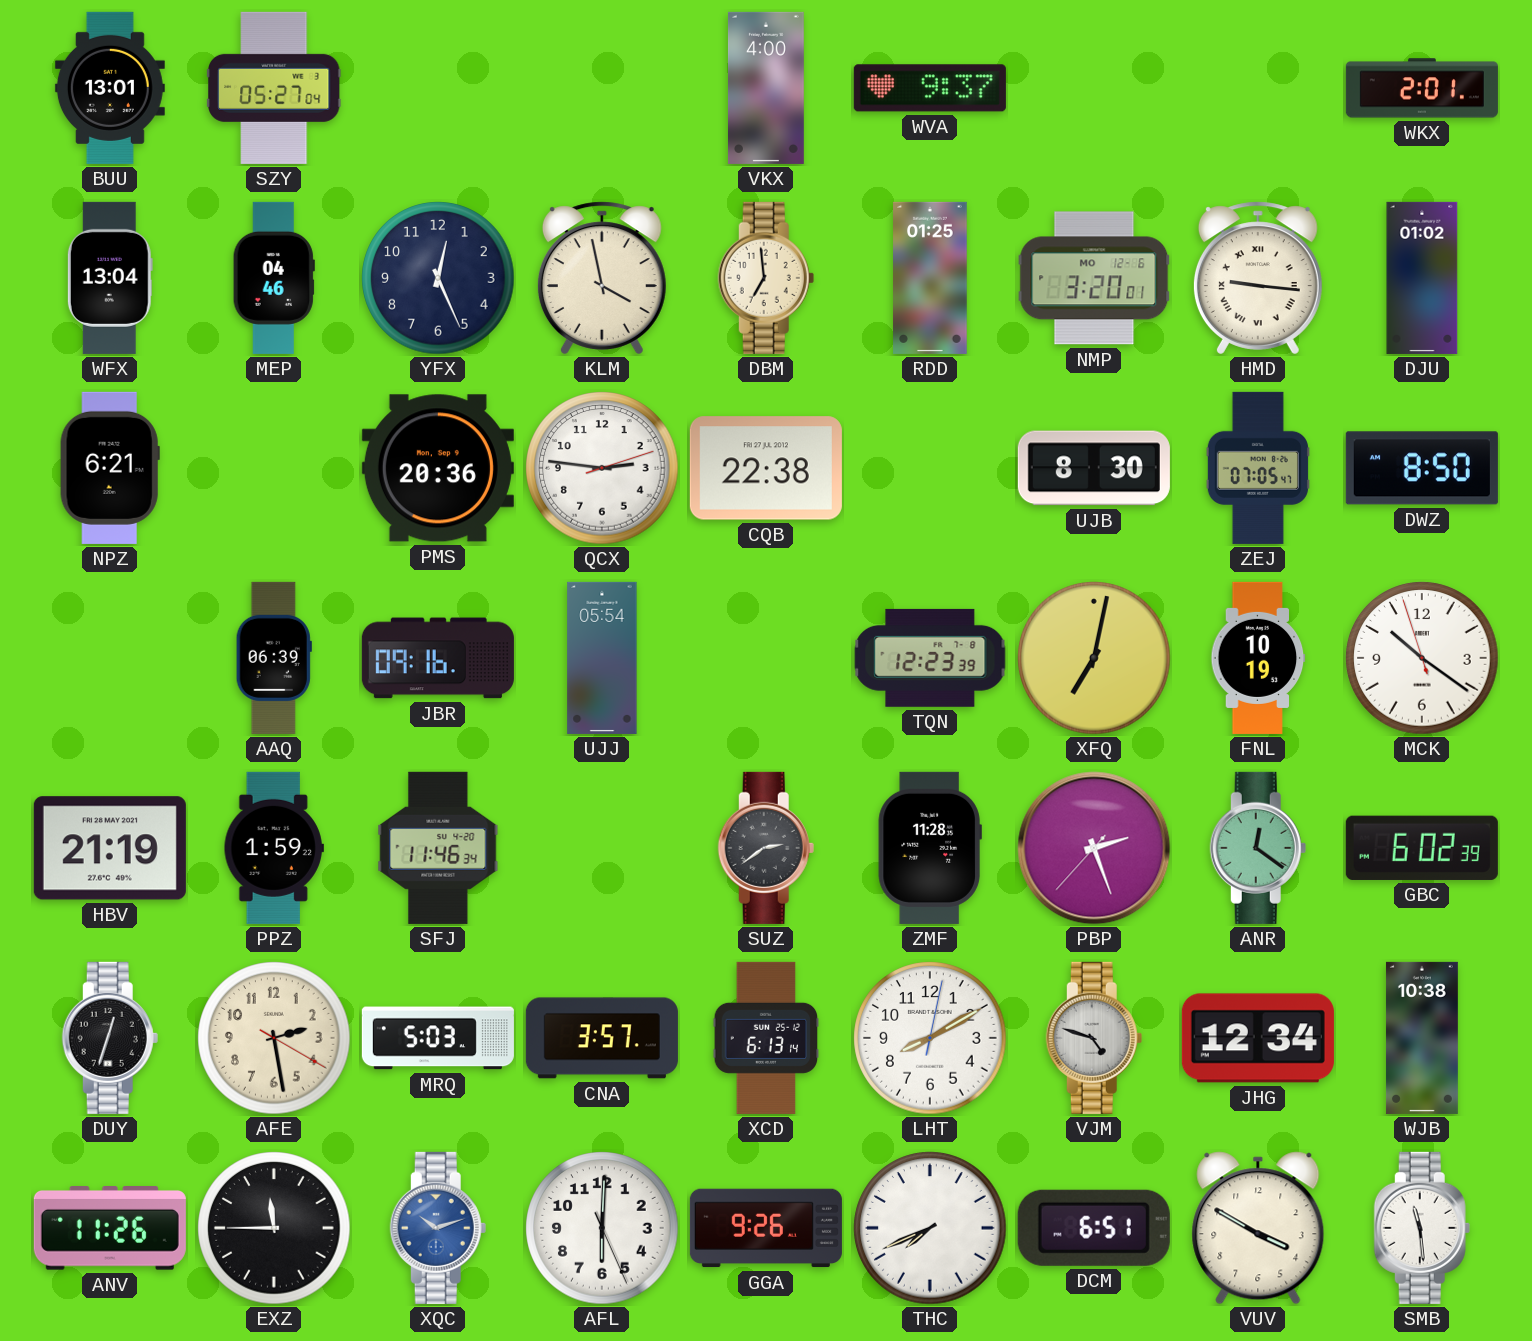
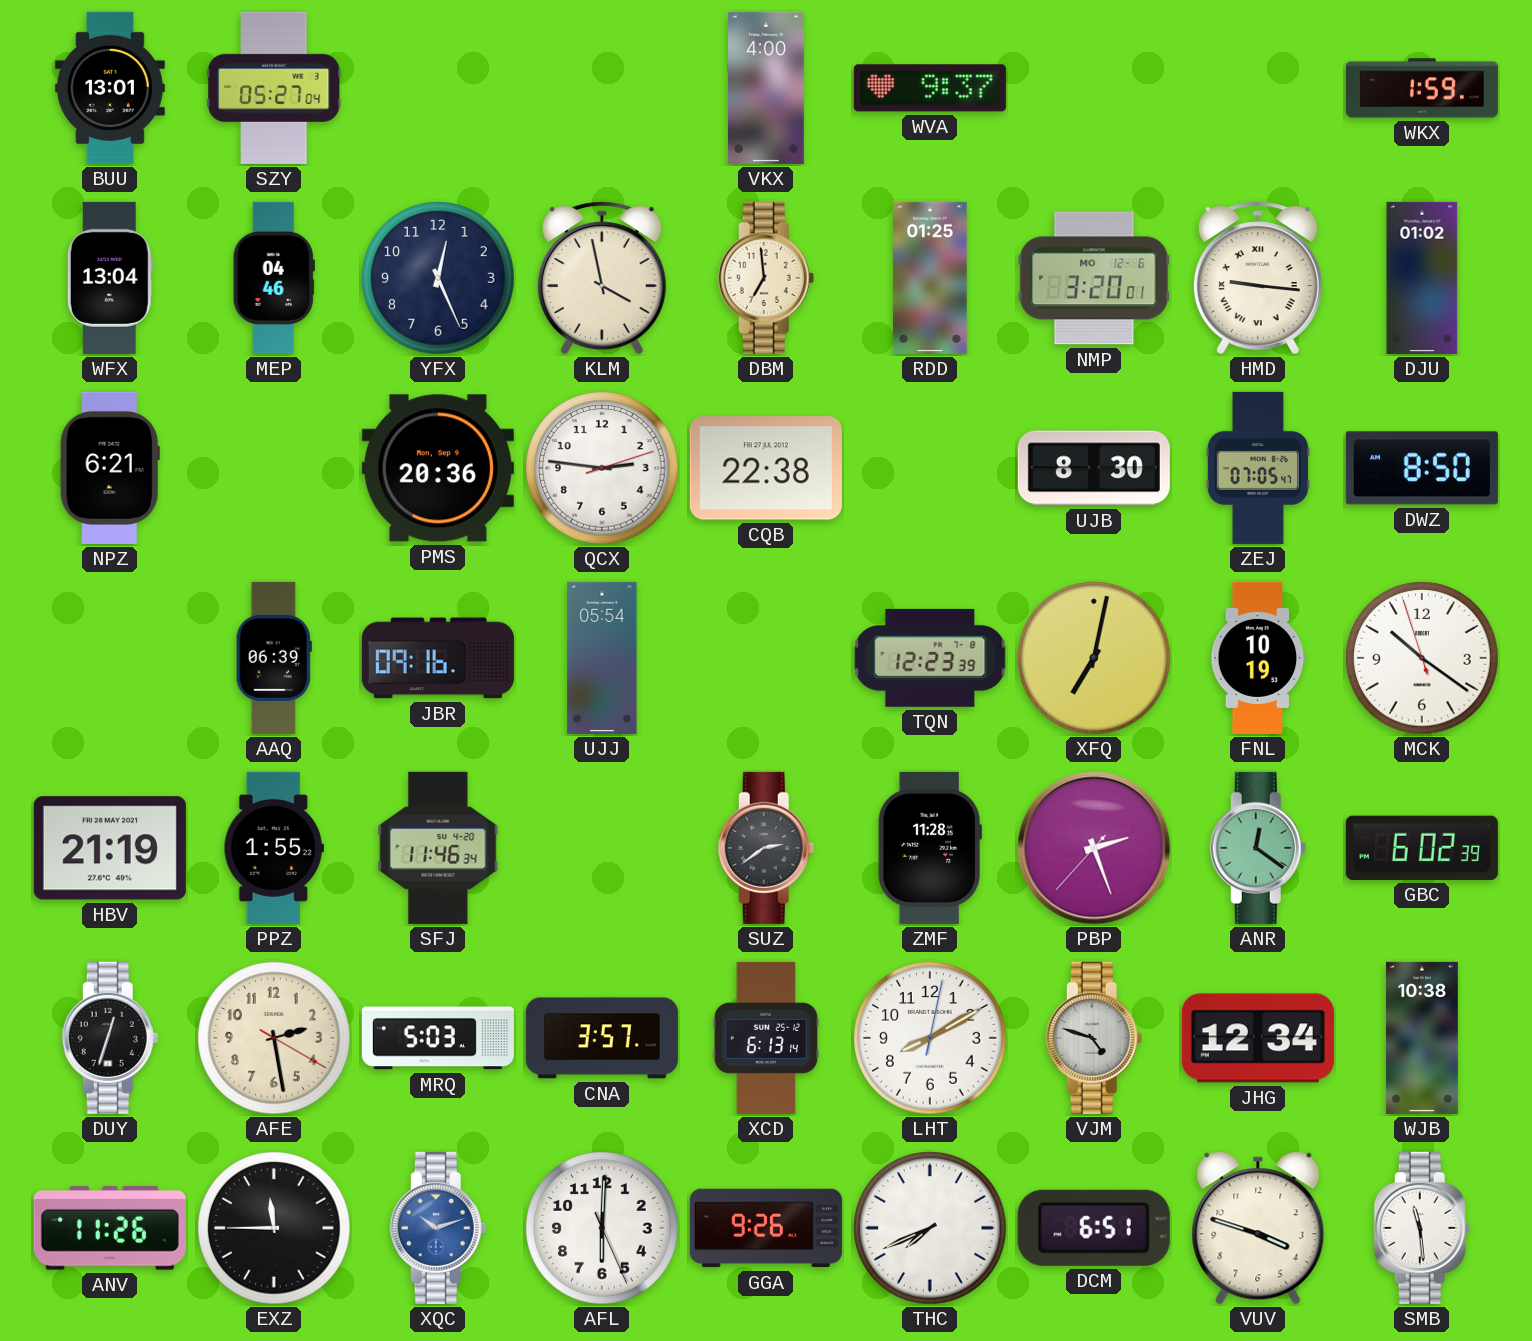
WKX: 2:01 -> 1:59
PPZ: 1:59 -> 1:55
VUV: 3:50 -> 3:48
